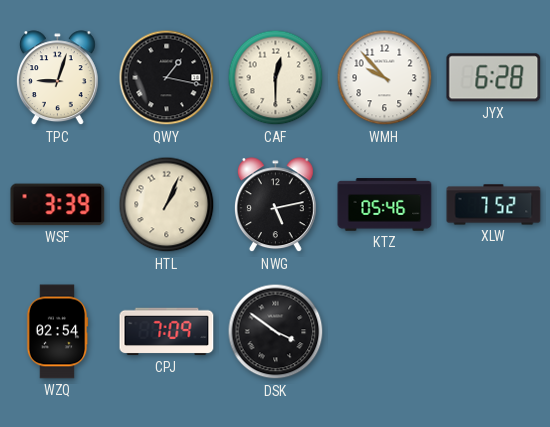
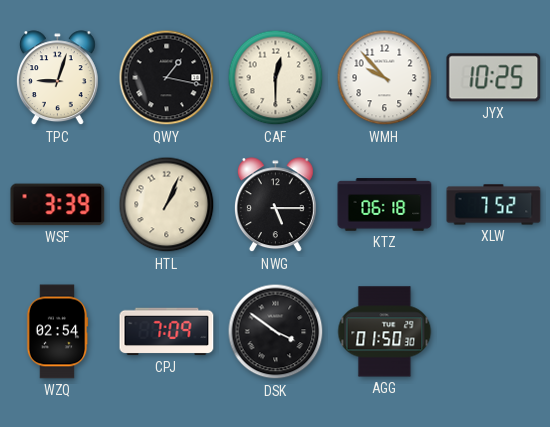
JYX: 6:28 -> 10:25
NWG: 5:13 -> 5:15
KTZ: 05:46 -> 06:18
AGG: none -> 01:50
